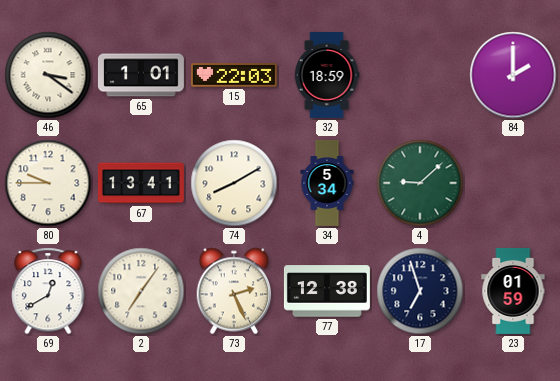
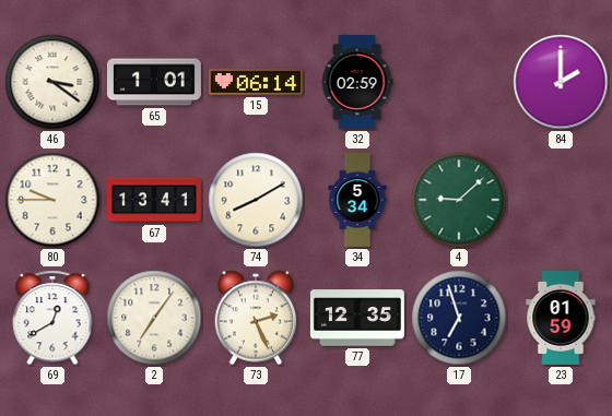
15: 22:03 -> 06:14
32: 18:59 -> 02:59
77: 12:38 -> 12:35
